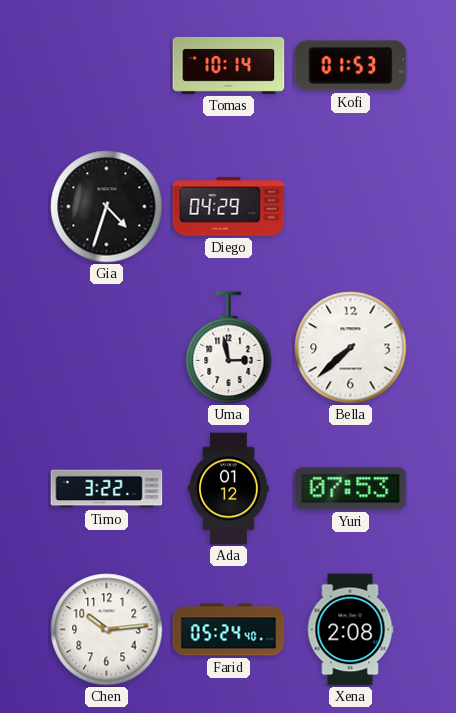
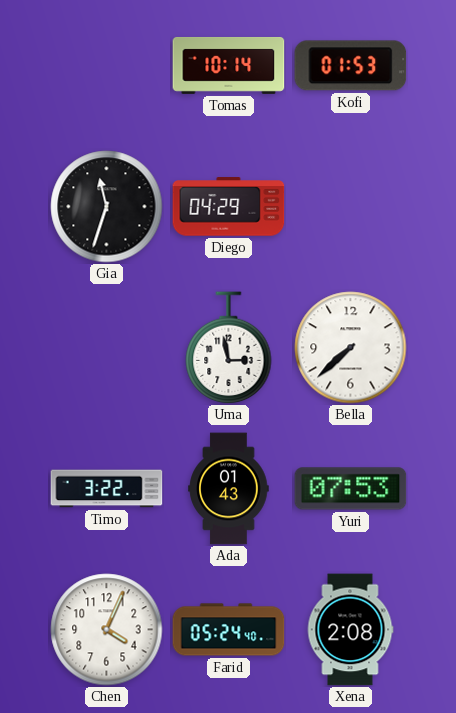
Gia: 4:33 -> 11:33
Ada: 01:12 -> 01:43
Chen: 10:14 -> 4:04
